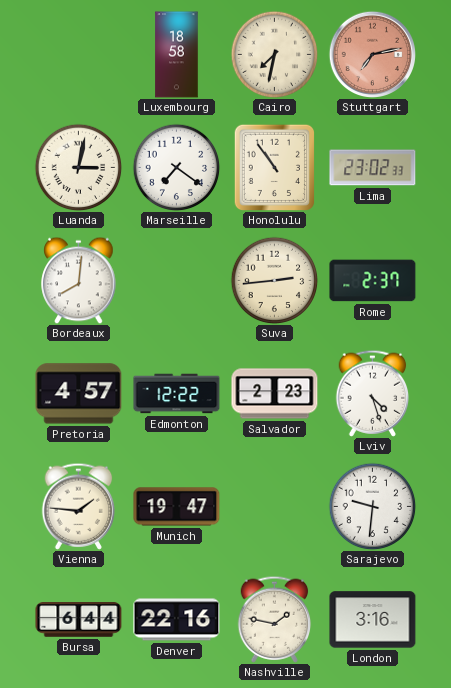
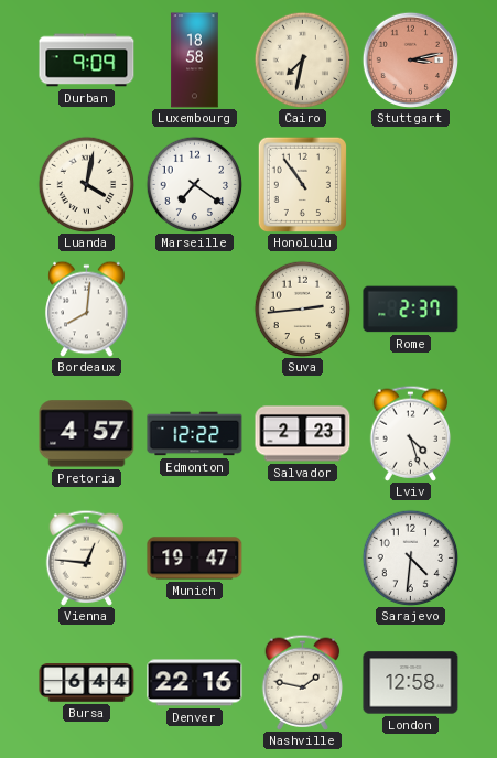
Durban: none -> 9:09
Stuttgart: 7:13 -> 3:13
Luanda: 3:02 -> 4:02
Lima: 23:02 -> none
Vienna: 1:46 -> 12:46
Sarajevo: 9:31 -> 4:31
London: 3:16 -> 12:58
